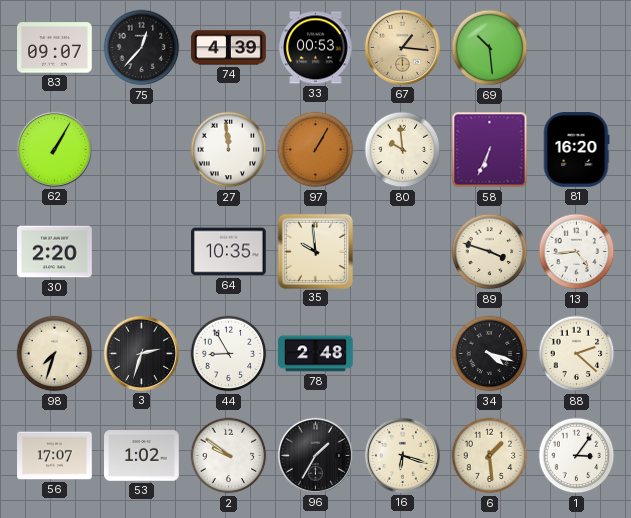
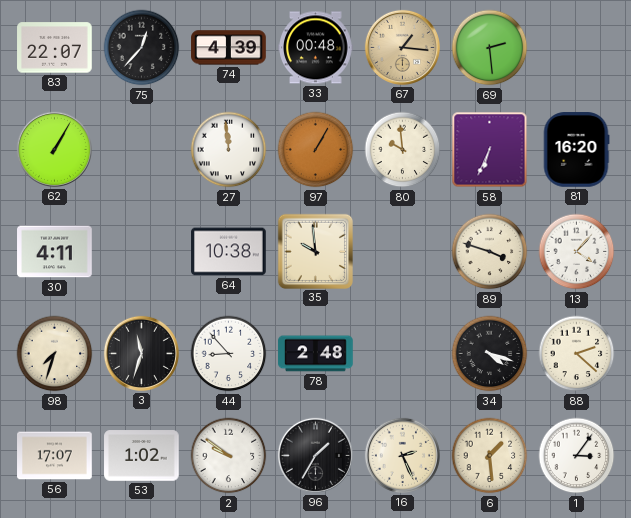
83: 09:07 -> 22:07
33: 00:53 -> 00:48
69: 10:29 -> 2:29
30: 2:20 -> 4:11
64: 10:35 -> 10:38
13: 4:44 -> 4:07
3: 2:33 -> 11:33
44: 8:55 -> 8:53
16: 6:18 -> 2:26
